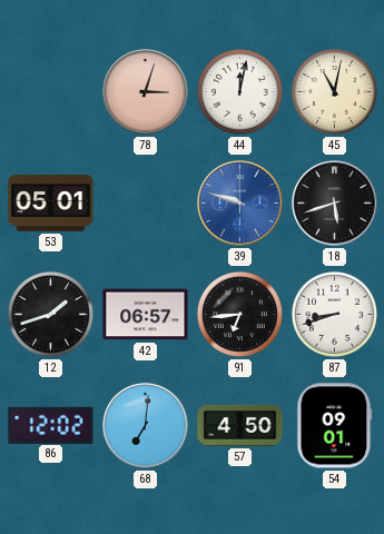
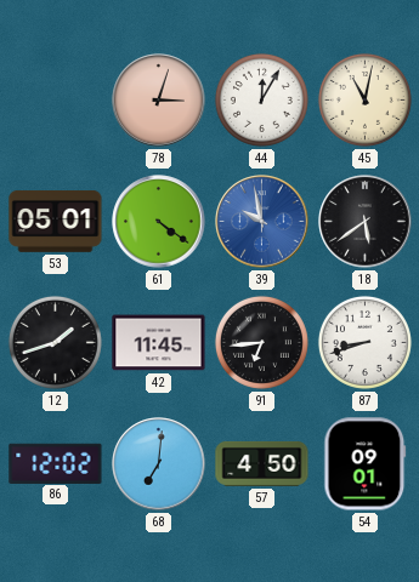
44: 12:02 -> 12:05
61: none -> 4:21
39: 9:48 -> 9:58
18: 5:42 -> 5:39
42: 06:57 -> 11:45
